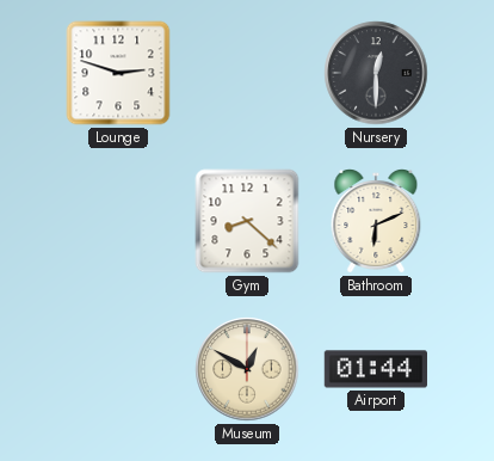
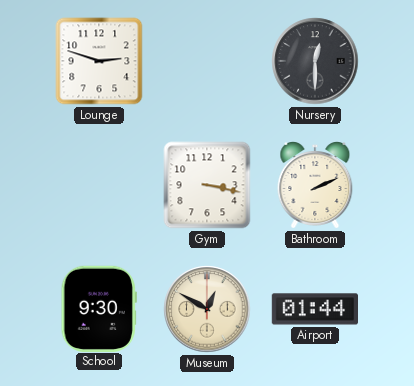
Gym: 8:22 -> 3:17
Bathroom: 6:11 -> 2:11
School: none -> 9:30
